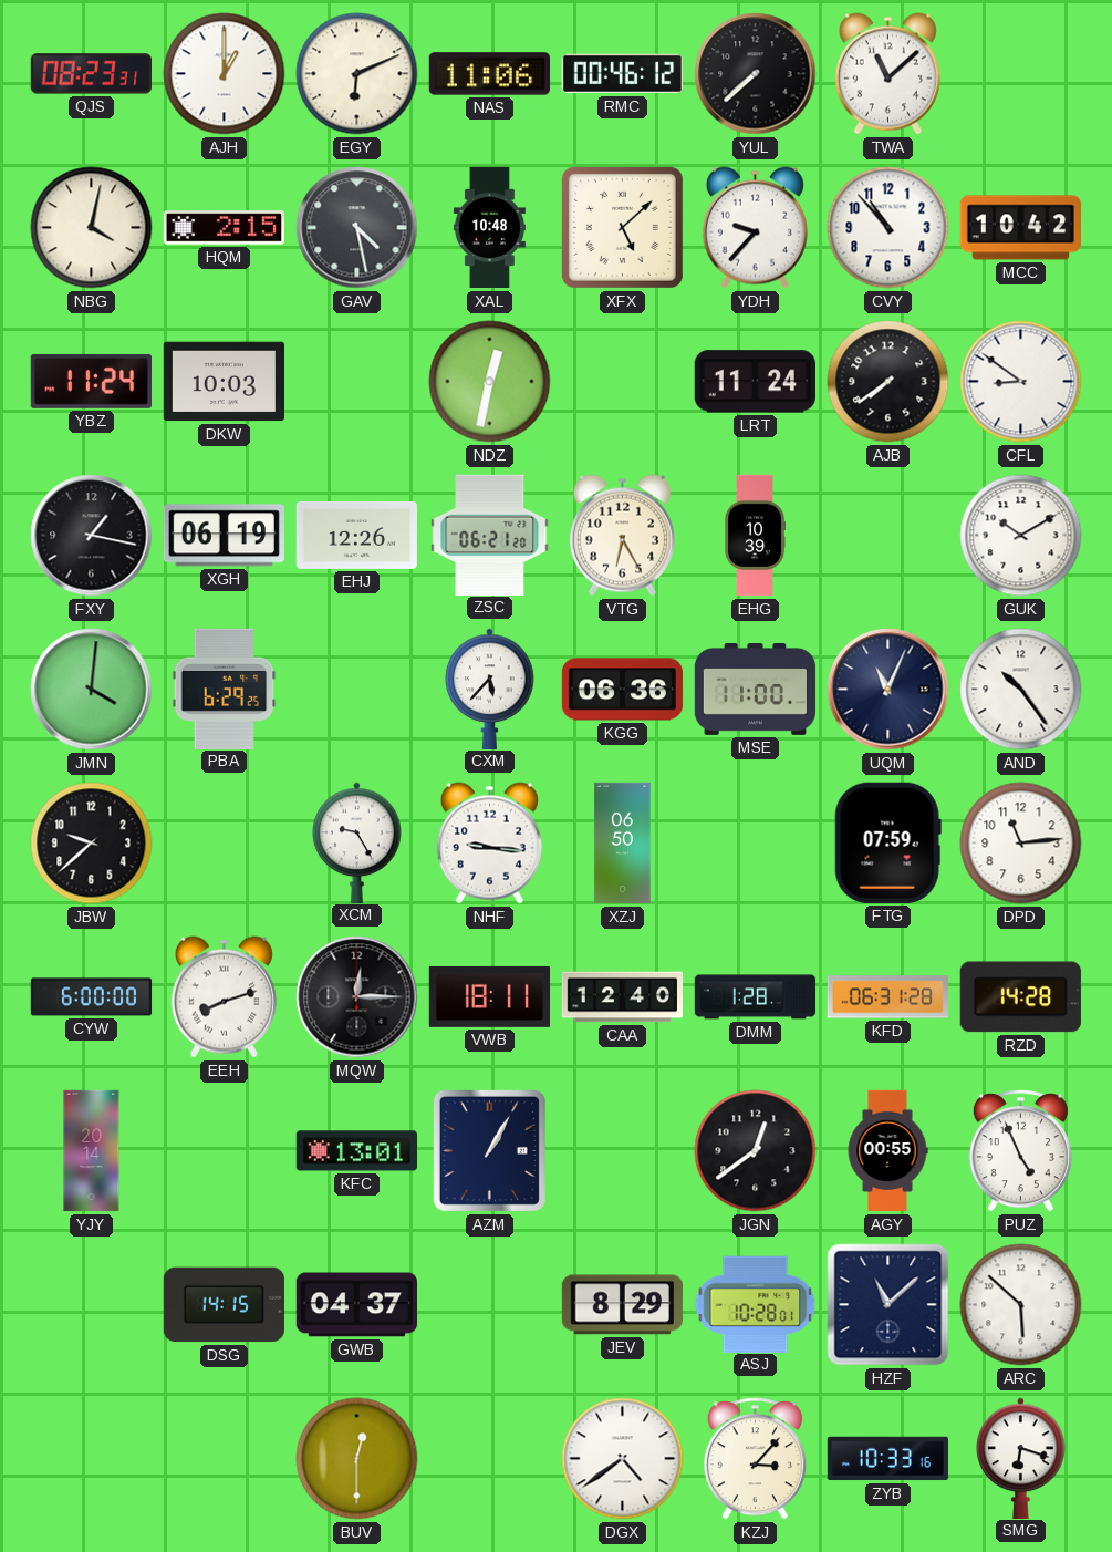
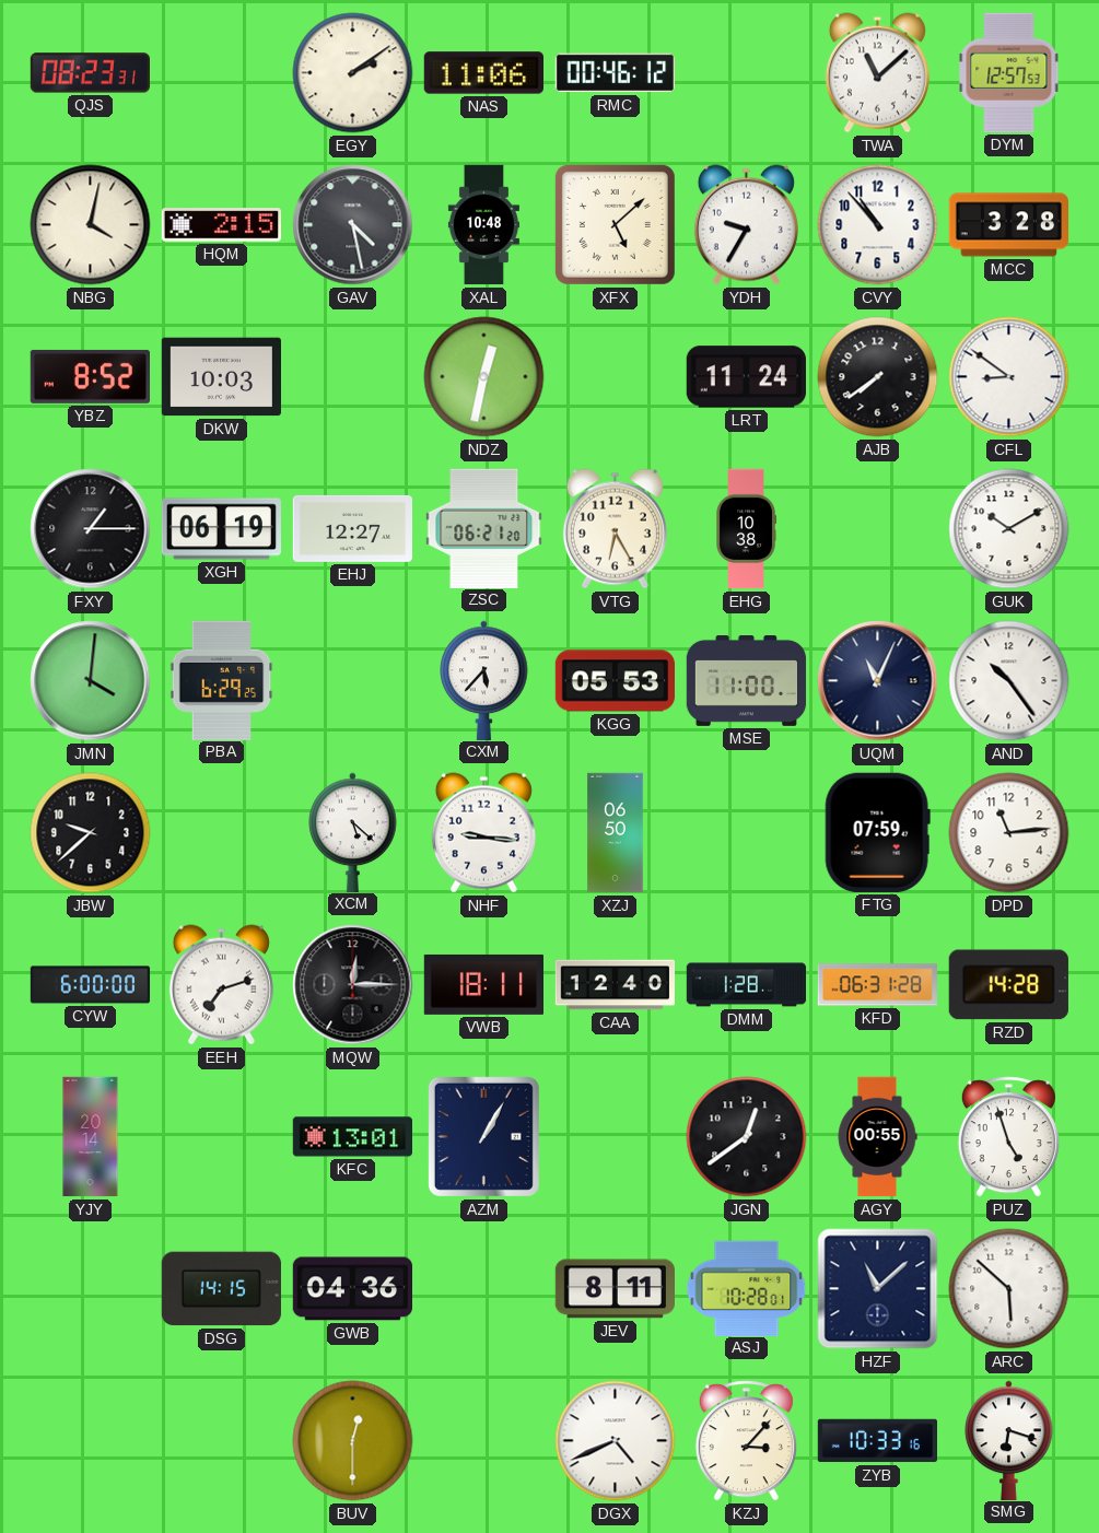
AJH: 1:00 -> none
EGY: 6:11 -> 2:09
YUL: 7:38 -> none
DYM: none -> 12:57
YDH: 9:37 -> 9:35
MCC: 10:42 -> 3:28
YBZ: 11:24 -> 8:52
FXY: 1:17 -> 1:15
EHJ: 12:26 -> 12:27
EHG: 10:39 -> 10:38
KGG: 06:36 -> 05:53
XCM: 9:25 -> 5:22
EEH: 8:12 -> 7:12
PUZ: 4:56 -> 4:57
GWB: 04:37 -> 04:36
JEV: 8:29 -> 8:11
DGX: 4:39 -> 4:41
